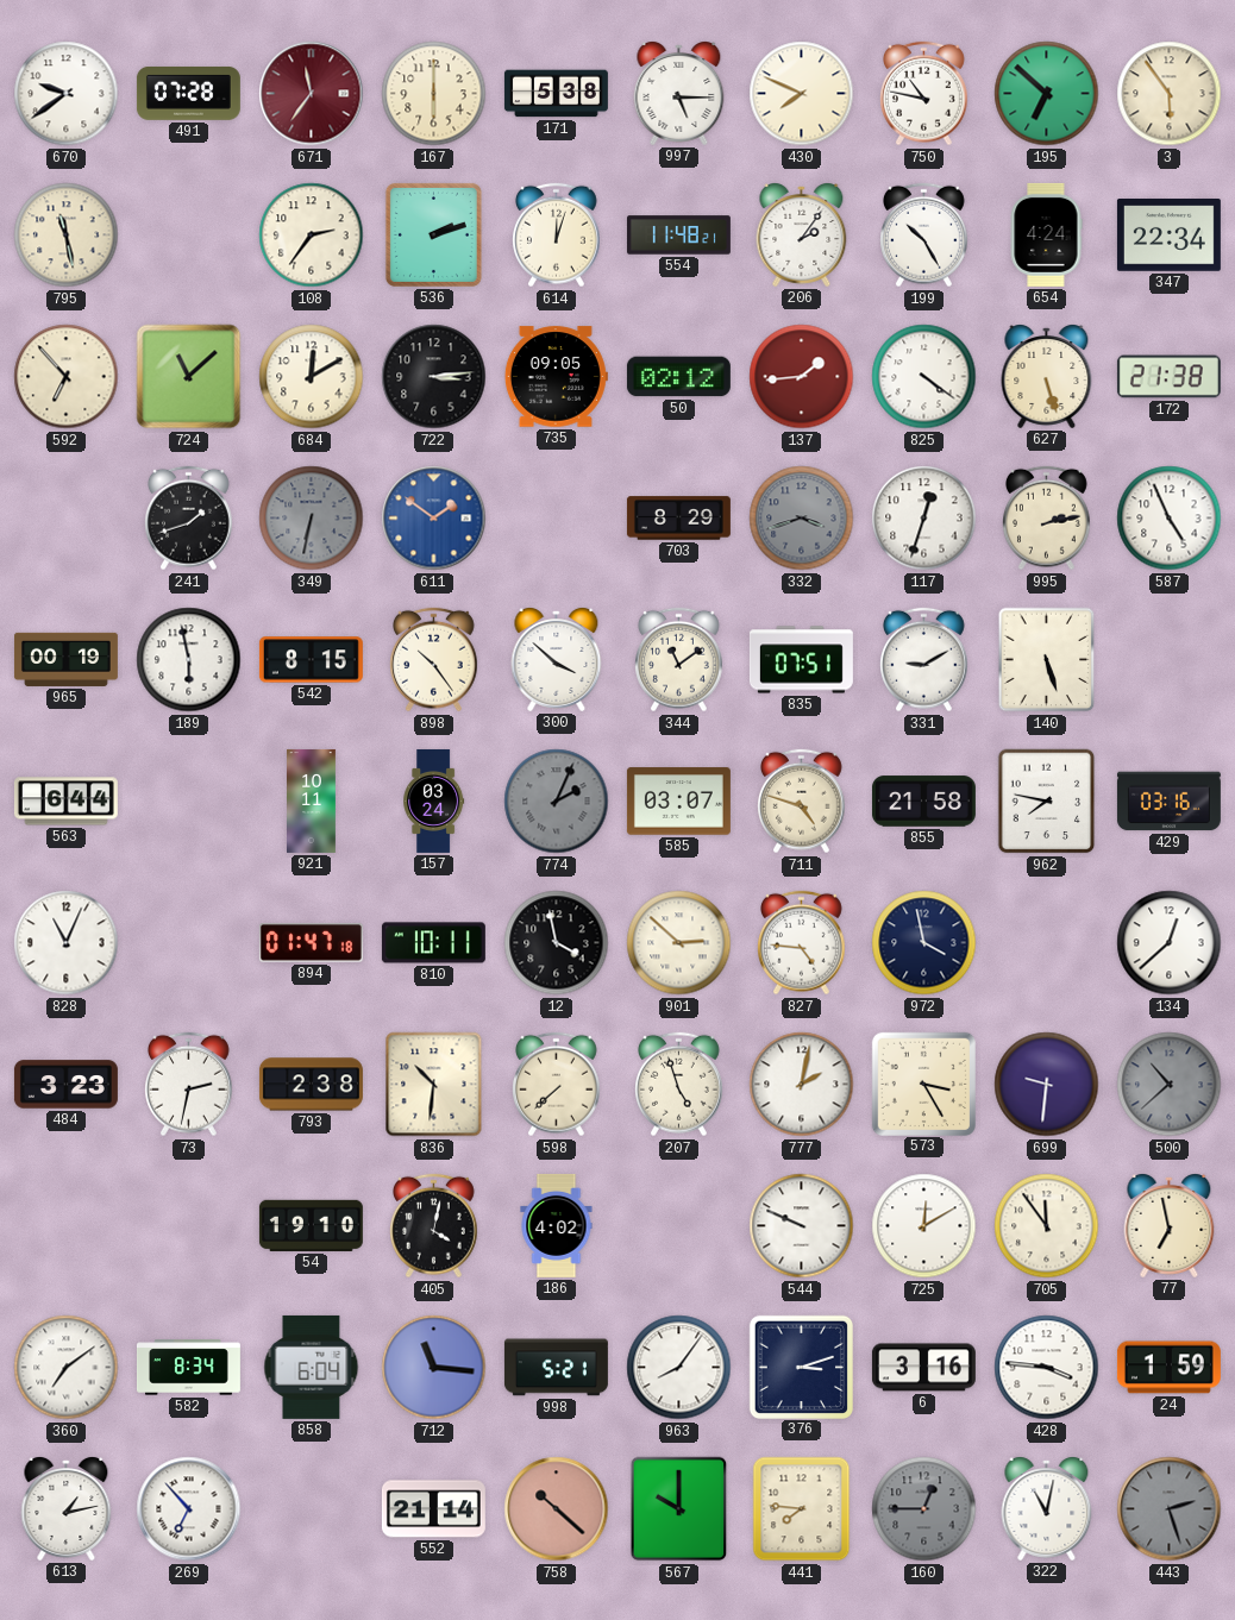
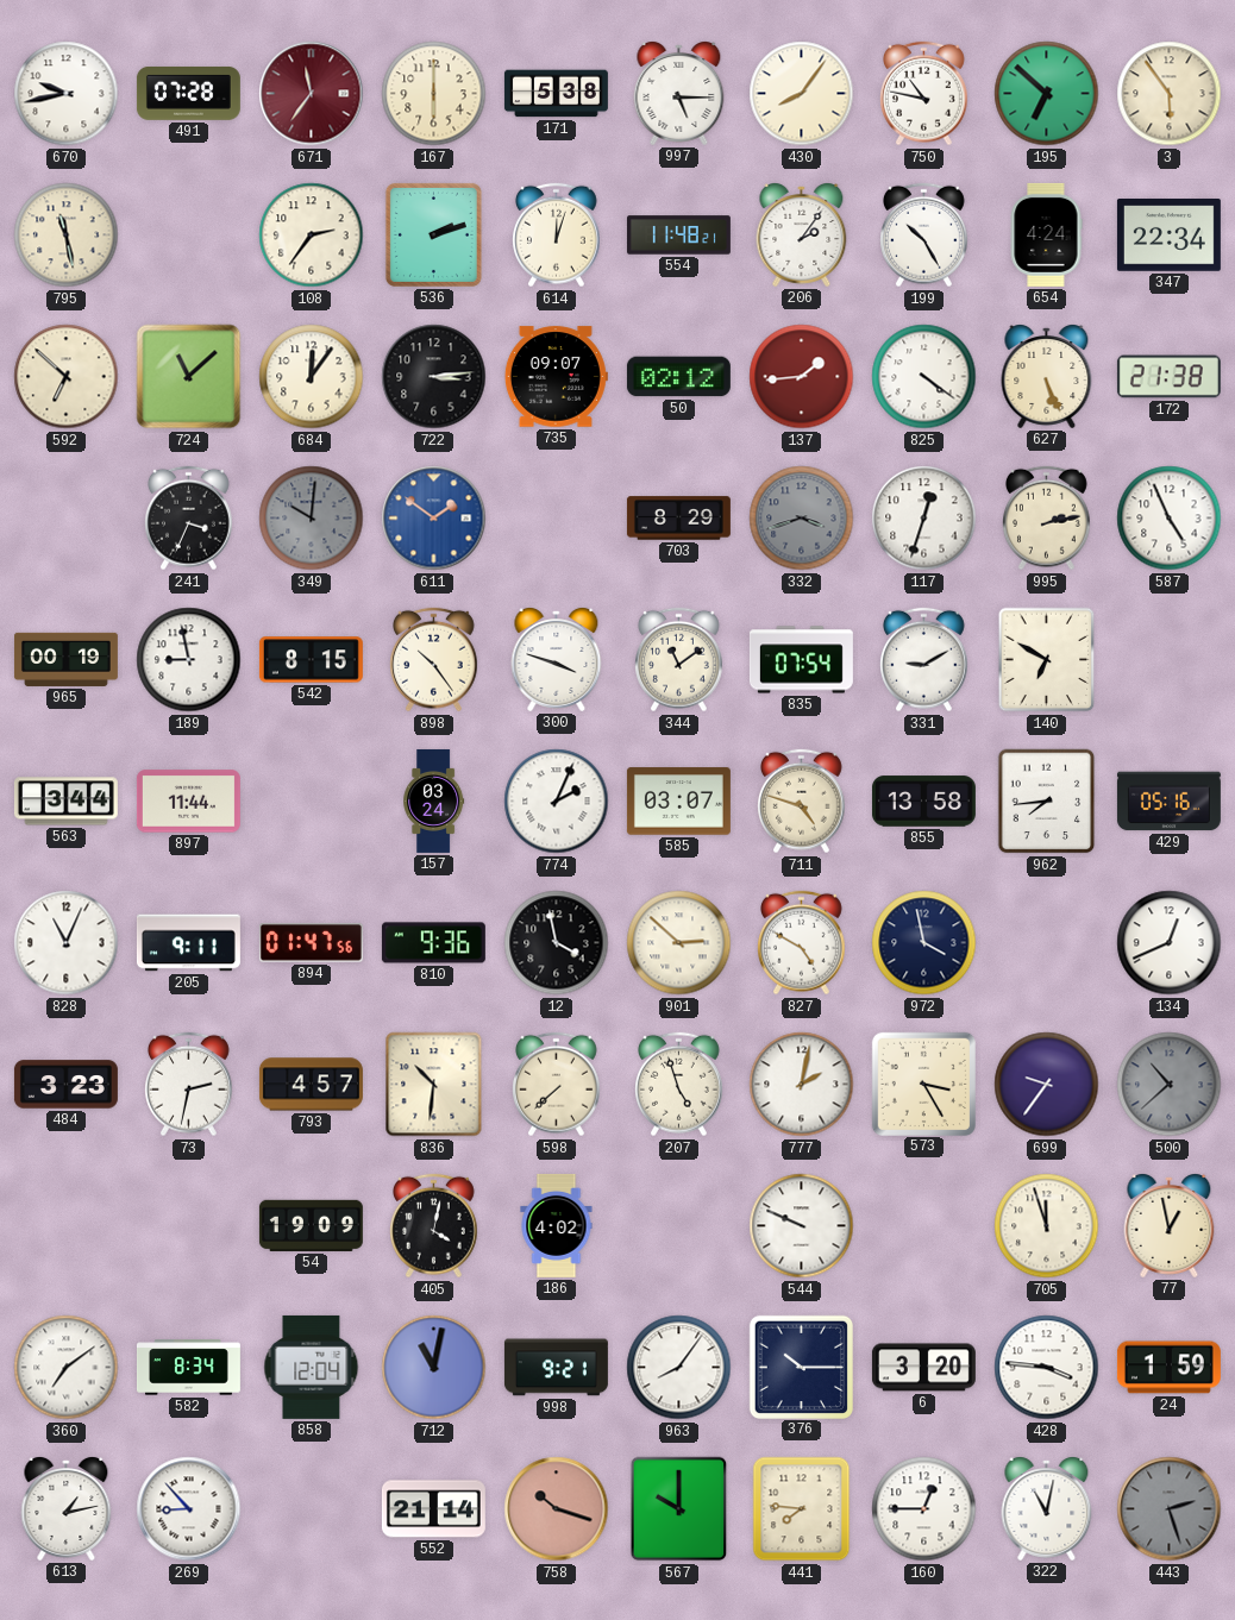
670: 9:39 -> 9:43
430: 7:49 -> 8:06
592: 6:53 -> 6:52
684: 12:10 -> 12:06
735: 09:05 -> 09:07
627: 5:27 -> 5:26
241: 1:42 -> 3:34
349: 6:32 -> 10:01
189: 5:58 -> 8:58
300: 3:52 -> 3:48
835: 07:51 -> 07:54
140: 5:27 -> 6:50
563: 6:44 -> 3:44
897: none -> 11:44
921: 10:11 -> none
774 dial: grey -> white
855: 21:58 -> 13:58
962: 7:47 -> 7:44
429: 03:16 -> 05:16
205: none -> 9:11
894: 01:47:18 -> 01:47:56
810: 10:11 -> 9:36
827: 4:46 -> 4:50
134: 12:38 -> 12:41
793: 2:38 -> 4:57
699: 9:31 -> 9:36
54: 19:10 -> 19:09
725: 12:10 -> none
705: 11:54 -> 11:57
77: 6:58 -> 12:58
858: 6:04 -> 12:04
712: 11:16 -> 11:02
998: 5:21 -> 9:21
376: 3:12 -> 10:15
6: 3:16 -> 3:20
269: 6:53 -> 8:53
758: 10:22 -> 10:18
160 dial: grey -> white
